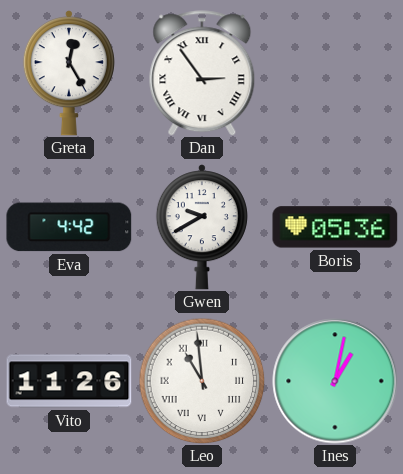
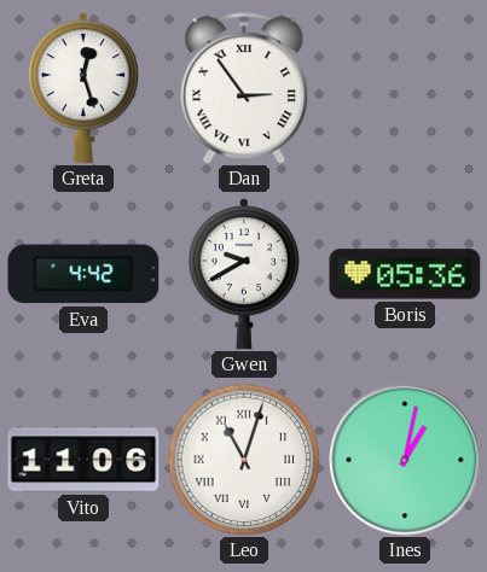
Greta: 12:25 -> 12:27
Vito: 11:26 -> 11:06
Leo: 10:59 -> 11:03
